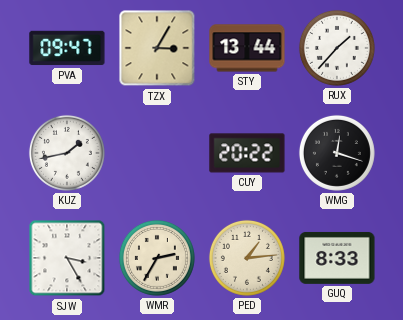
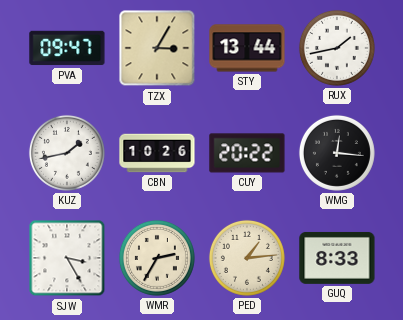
RUX: 1:37 -> 1:43
CBN: none -> 10:26
WMG: 12:18 -> 12:16
